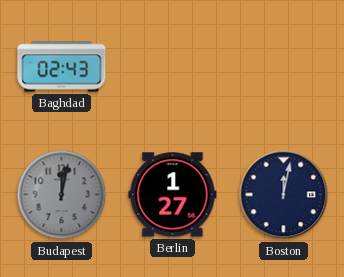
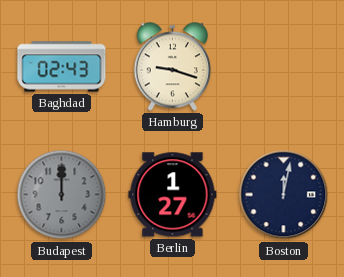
Hamburg: none -> 9:18
Budapest: 12:02 -> 12:00
